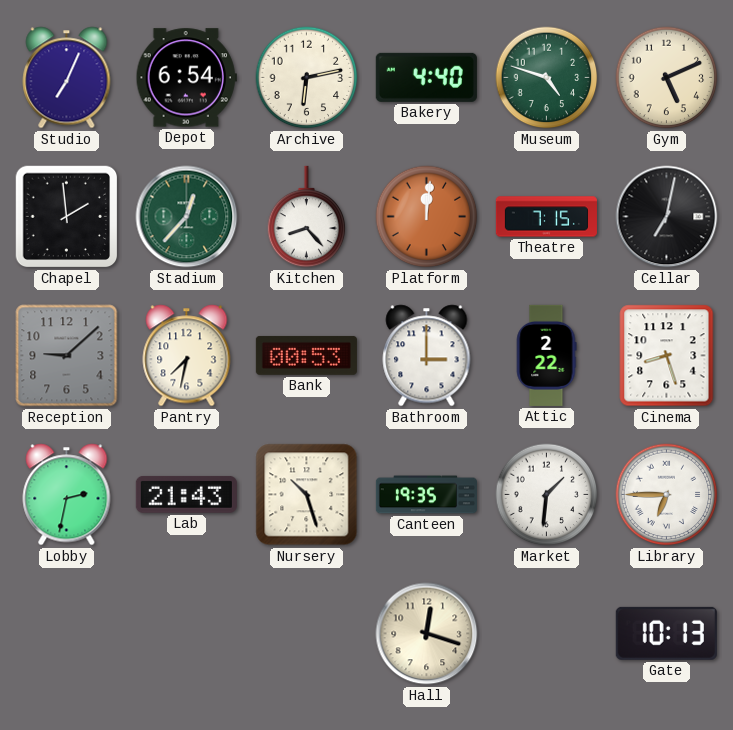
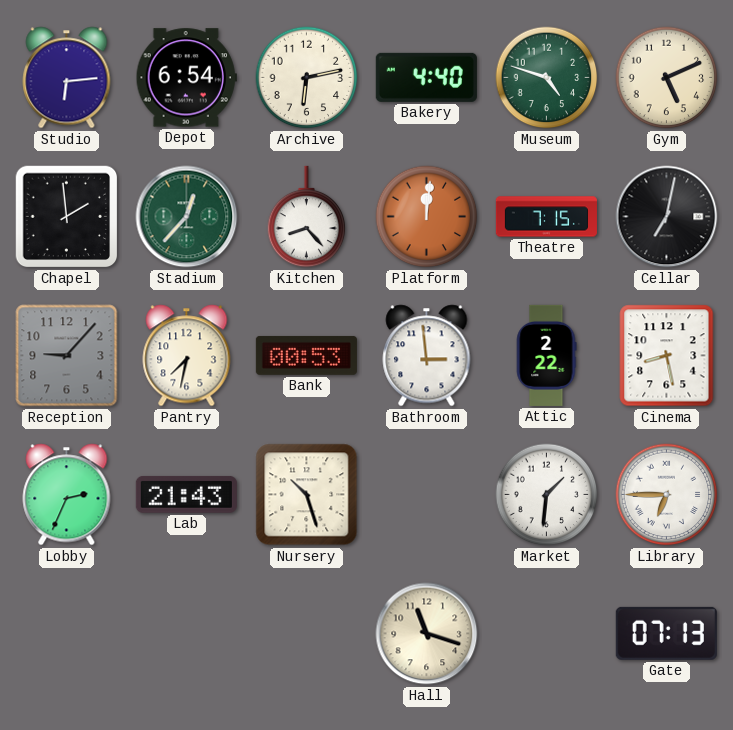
Studio: 7:04 -> 6:14
Reception: 9:08 -> 9:07
Bathroom: 3:00 -> 2:59
Cinema: 8:27 -> 8:28
Lobby: 2:32 -> 2:34
Canteen: 19:35 -> none
Hall: 12:18 -> 11:18
Gate: 10:13 -> 07:13
